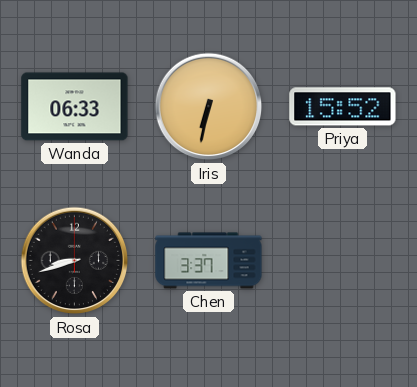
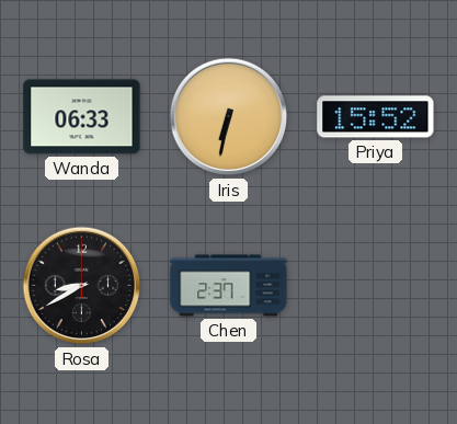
Rosa: 8:42 -> 8:40
Chen: 3:37 -> 2:37
